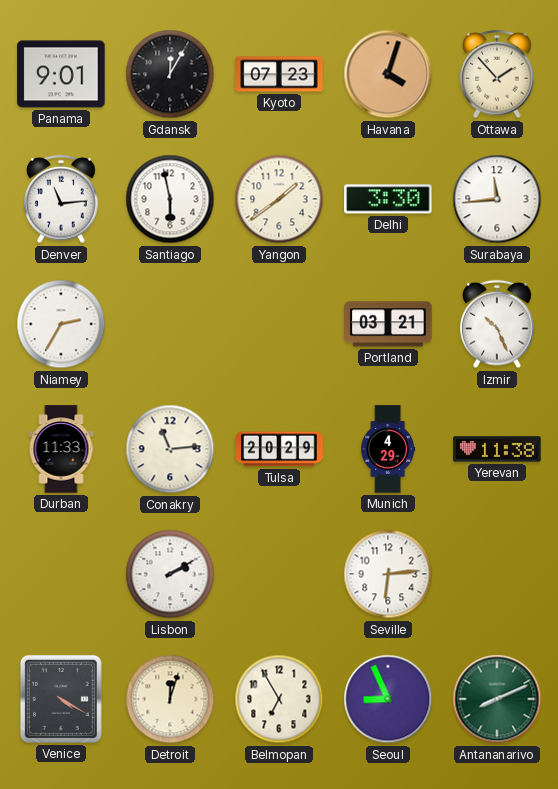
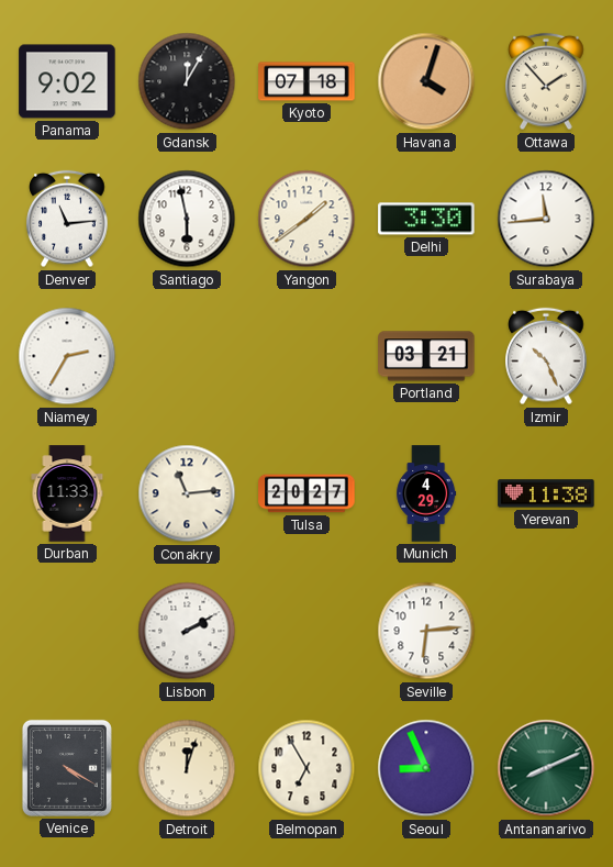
Panama: 9:01 -> 9:02
Kyoto: 07:23 -> 07:18
Tulsa: 20:29 -> 20:27
